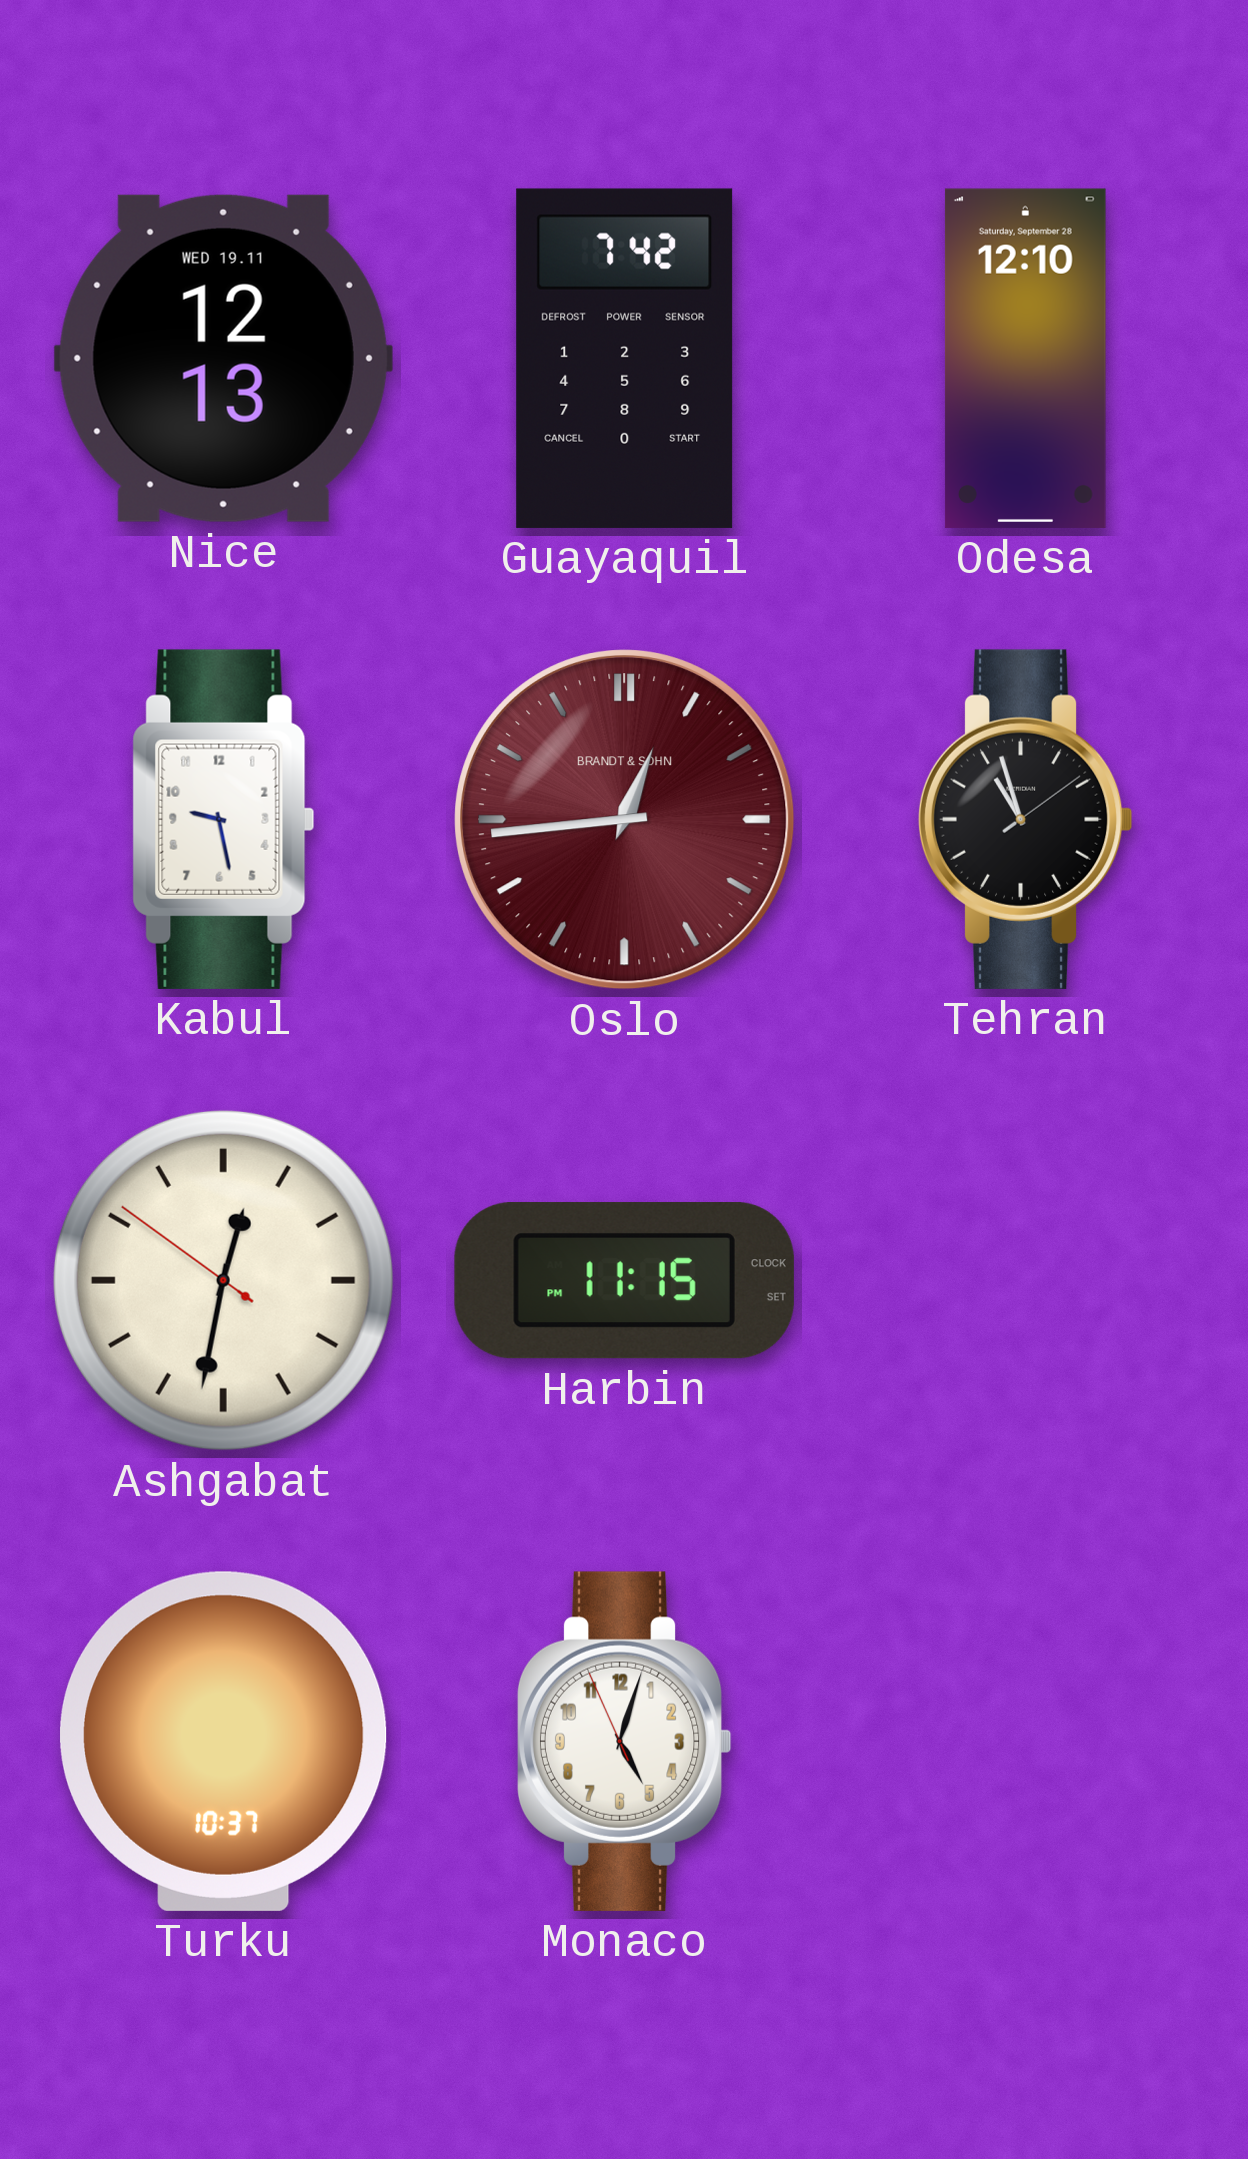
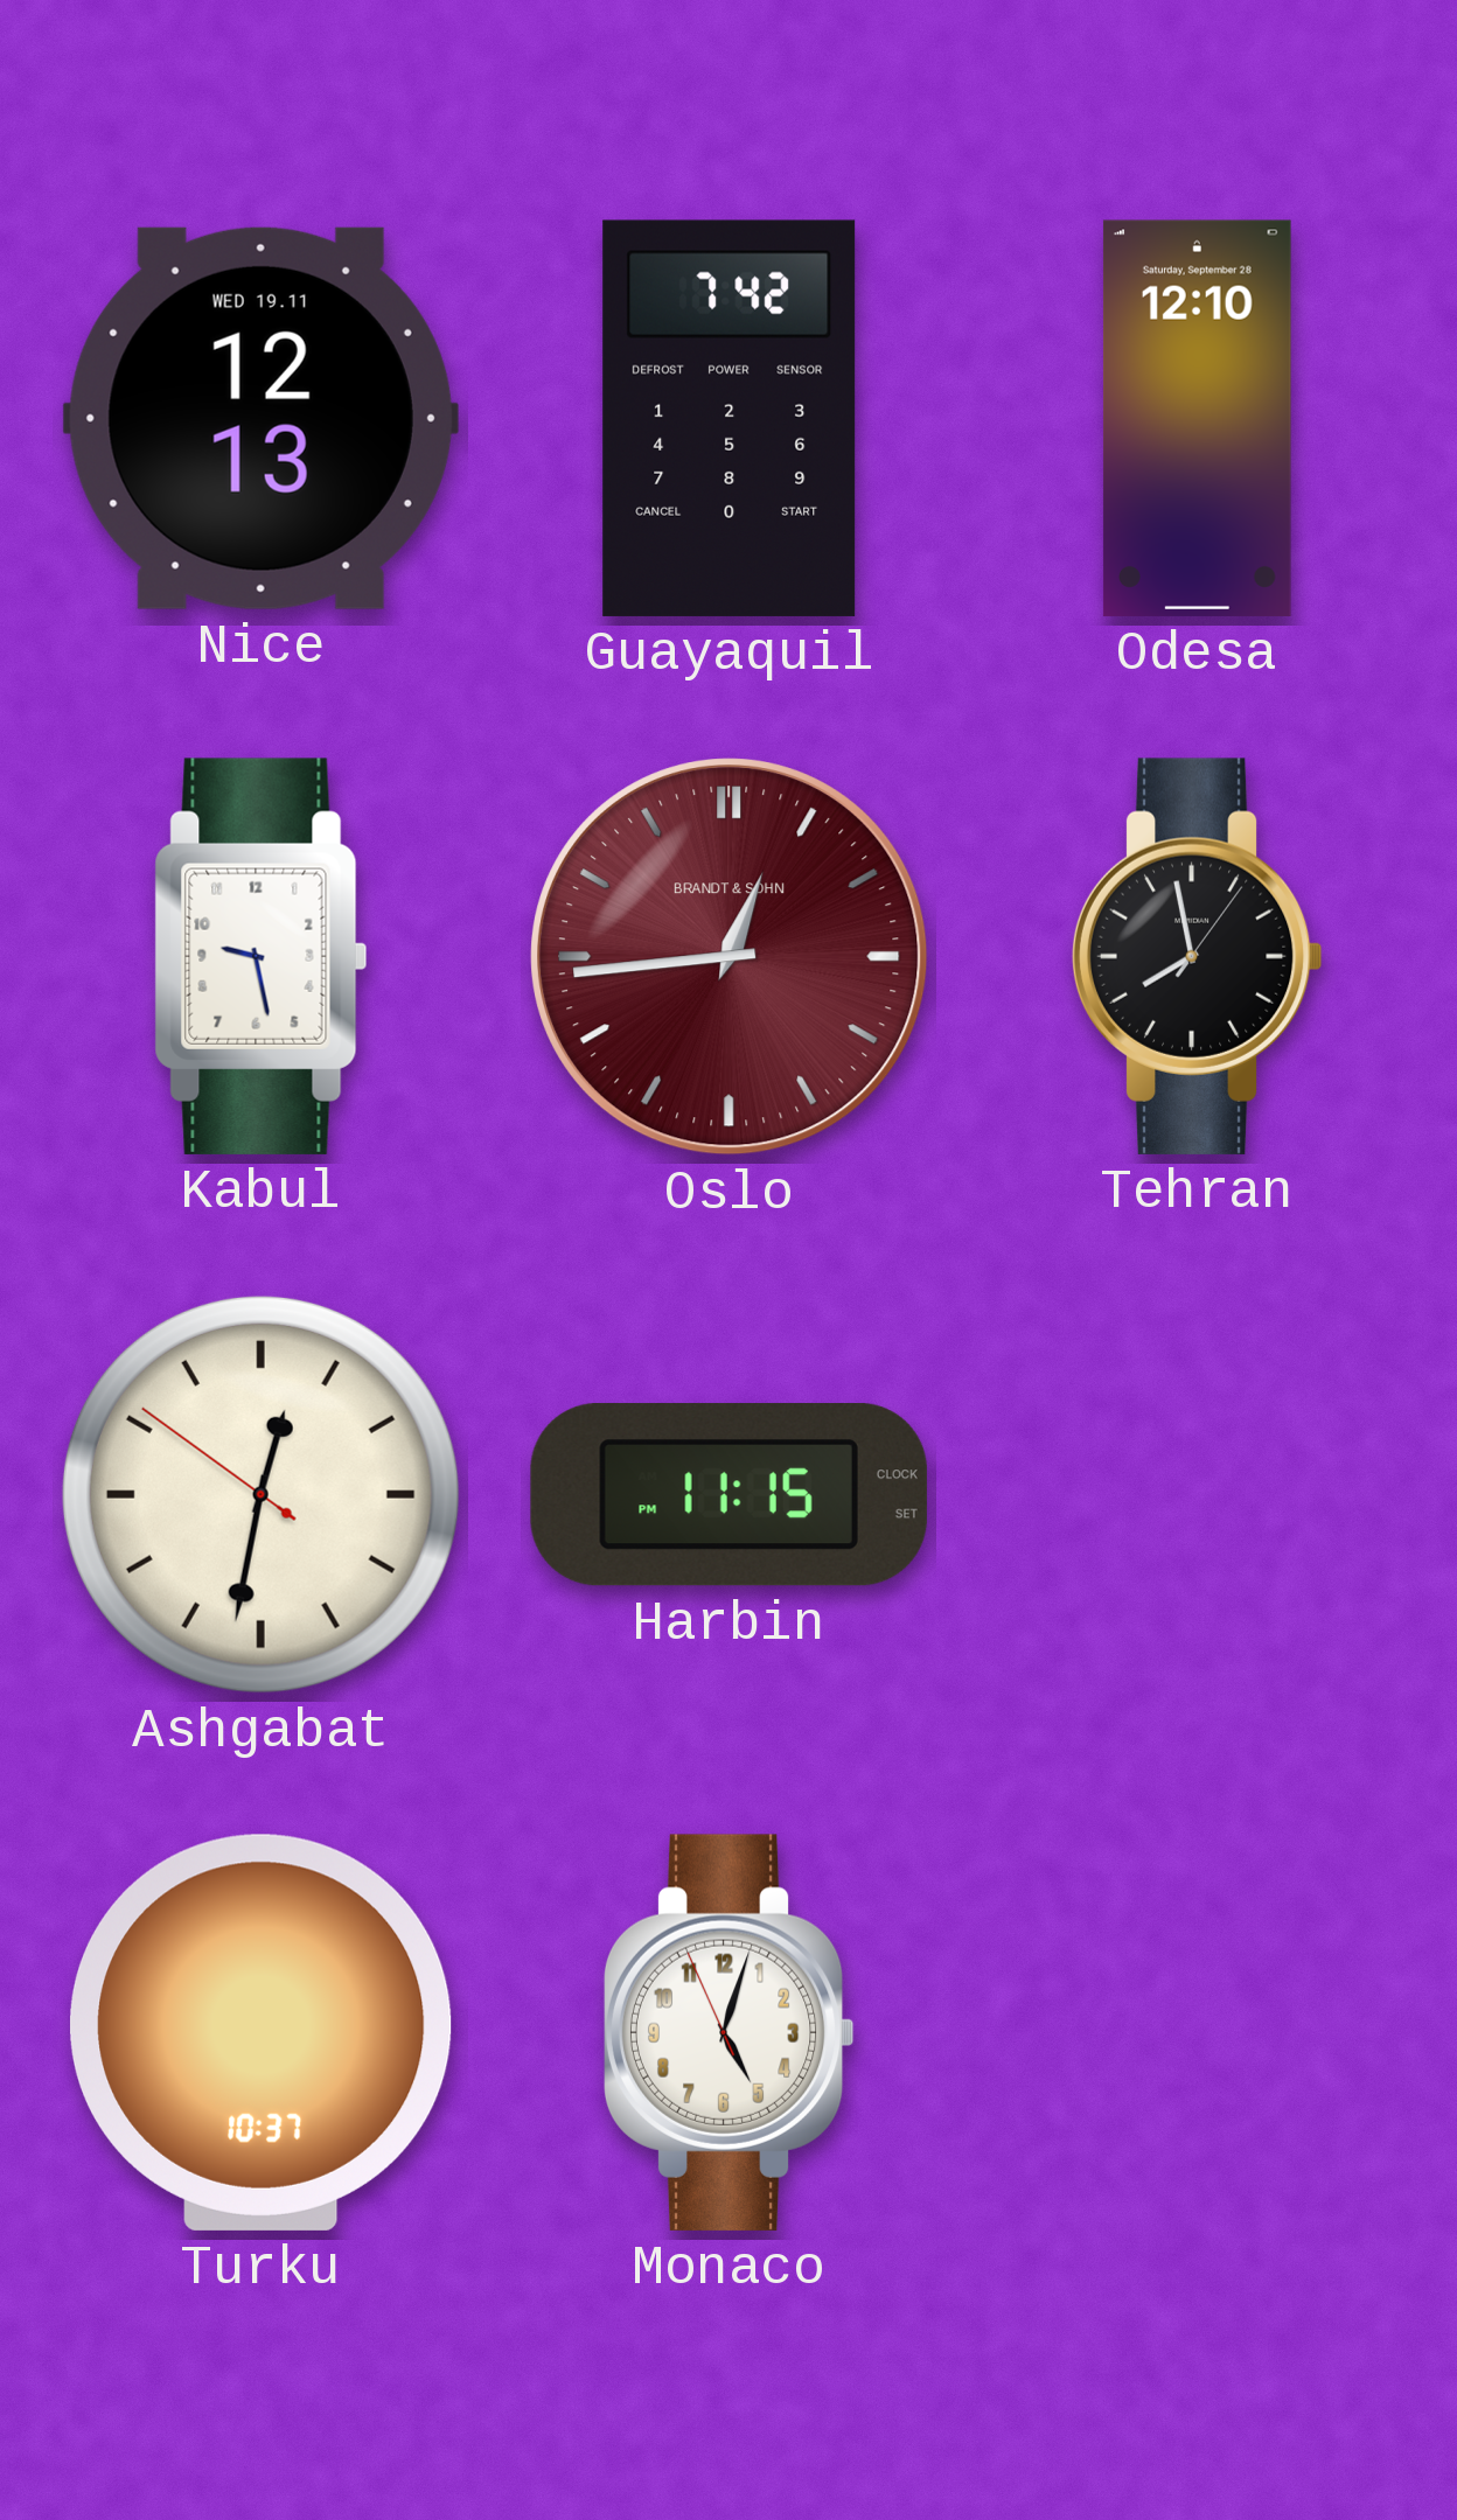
Tehran: 10:57 -> 7:58
